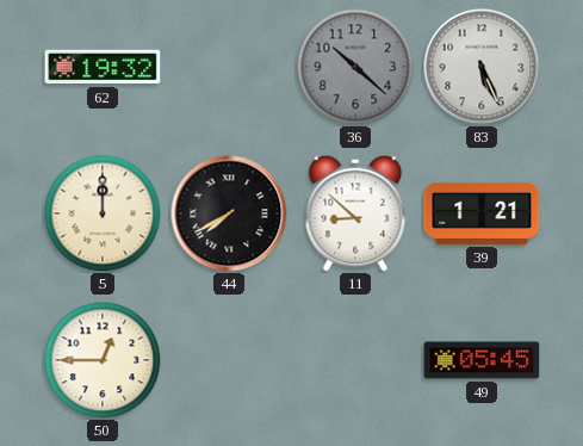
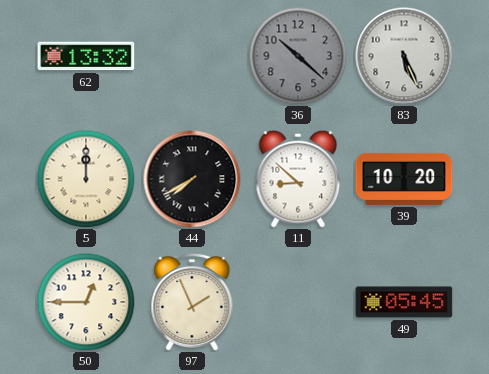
62: 19:32 -> 13:32
39: 1:21 -> 10:20
97: none -> 1:56
